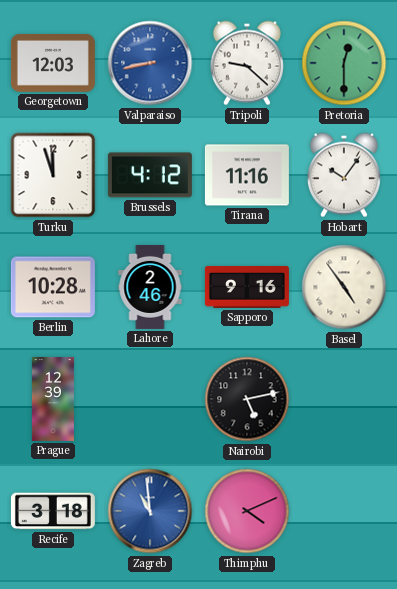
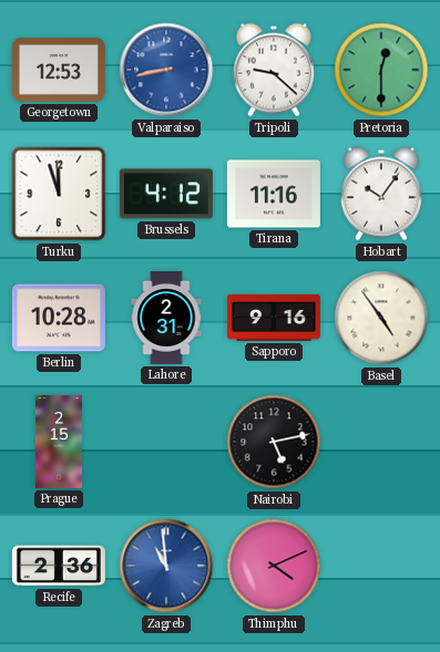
Georgetown: 12:03 -> 12:53
Lahore: 2:46 -> 2:31
Prague: 12:39 -> 2:15
Recife: 3:18 -> 2:36
